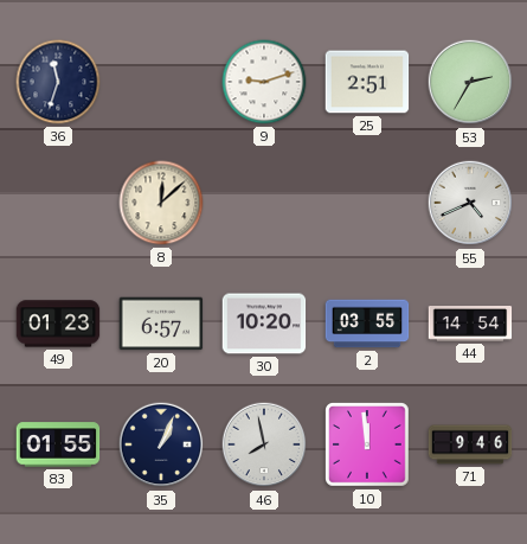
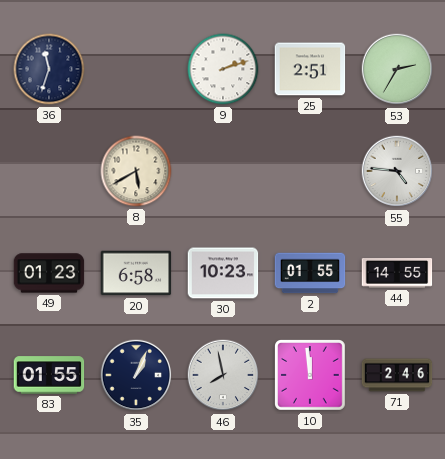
9: 9:12 -> 2:12
8: 12:08 -> 5:40
55: 4:41 -> 4:46
20: 6:57 -> 6:58
30: 10:20 -> 10:23
2: 03:55 -> 01:55
44: 14:54 -> 14:55
71: 9:46 -> 2:46
